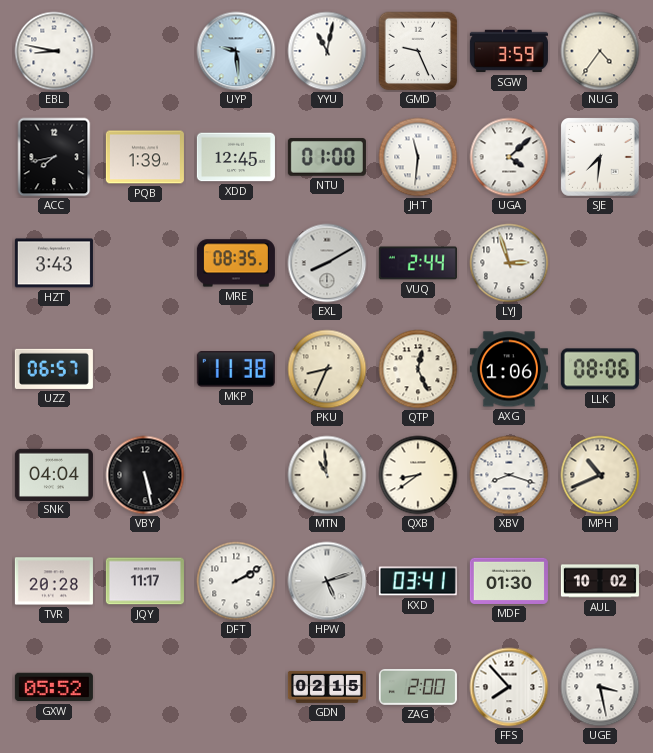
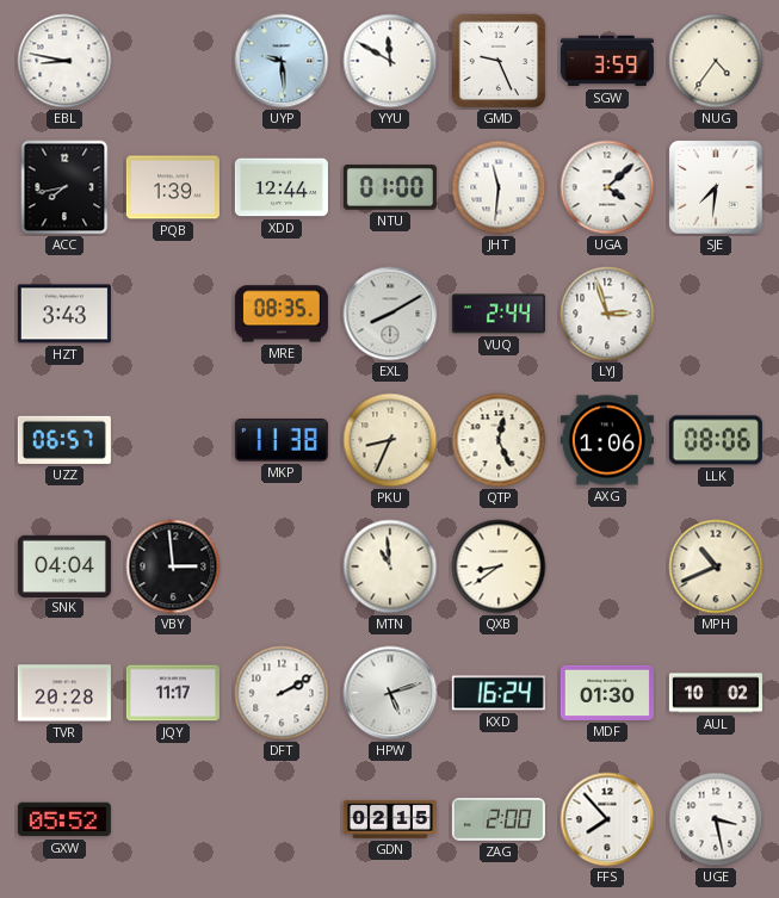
YYU: 11:02 -> 11:50
XDD: 12:45 -> 12:44
VBY: 5:28 -> 2:59
XBV: 8:18 -> none
KXD: 03:41 -> 16:24
